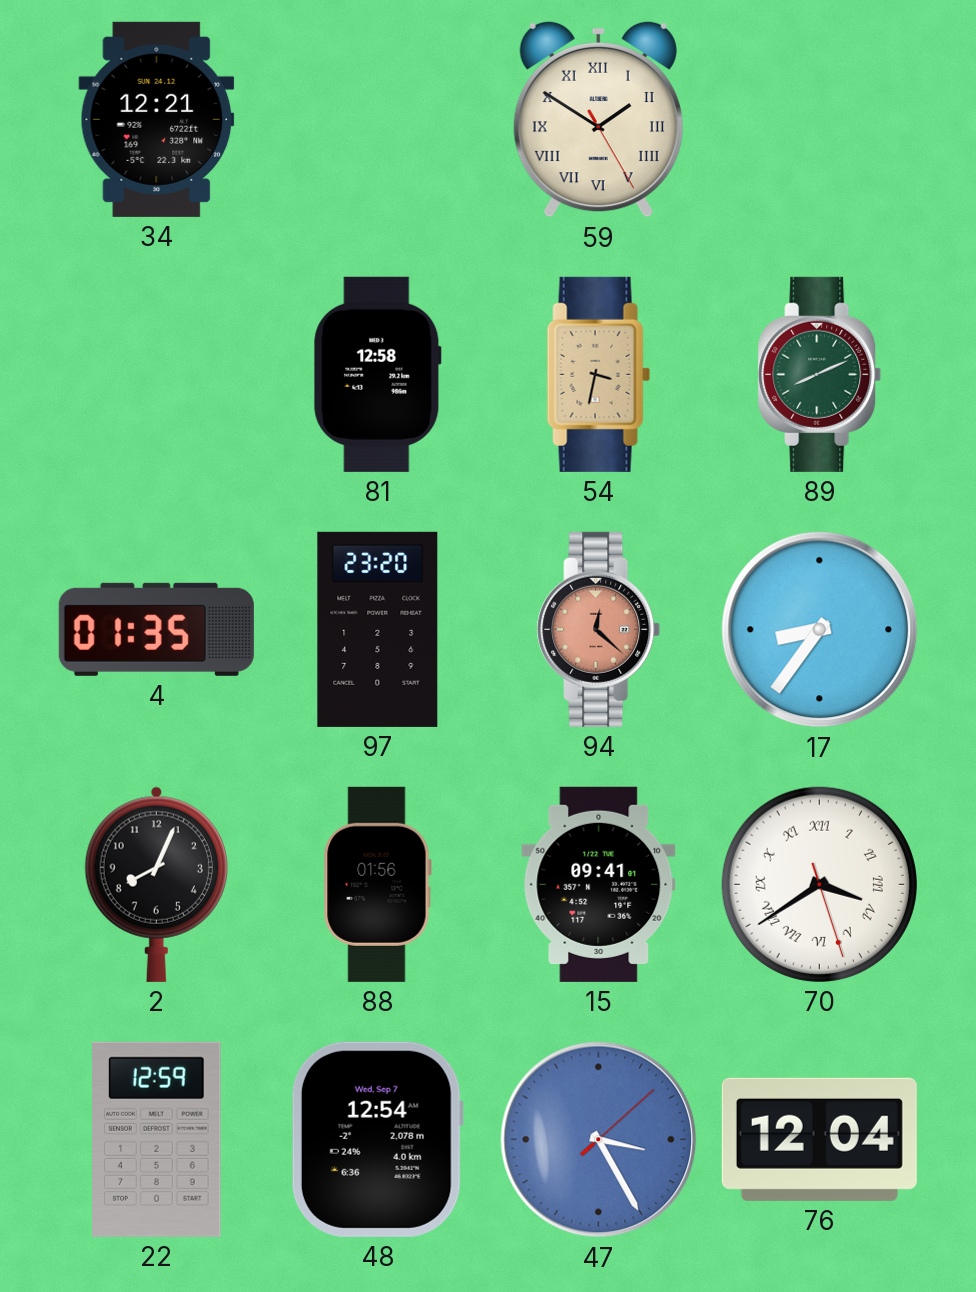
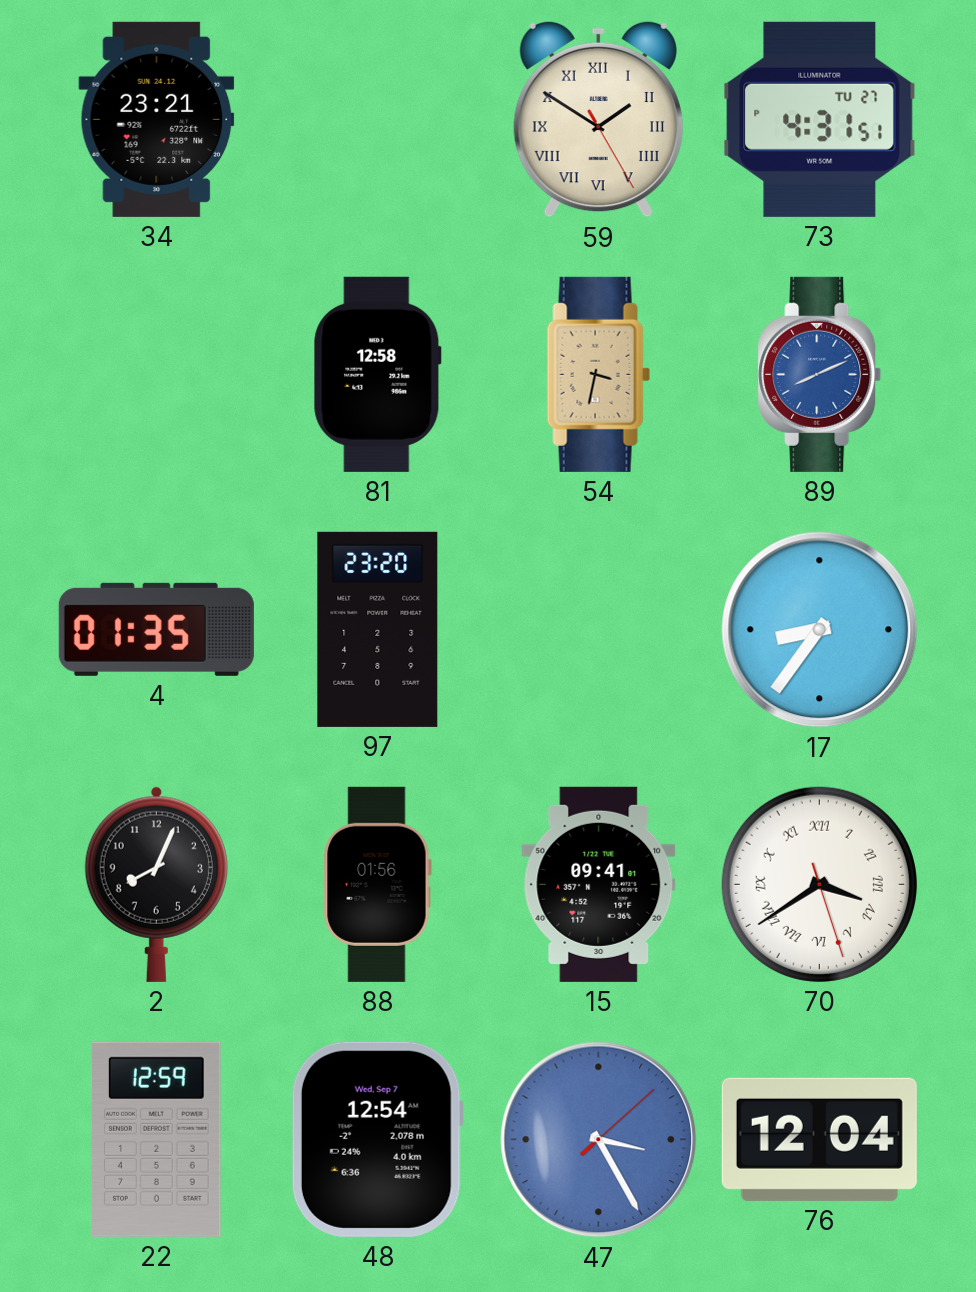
34: 12:21 -> 23:21
73: none -> 4:31
89 dial: green -> blue
94: 12:22 -> none
